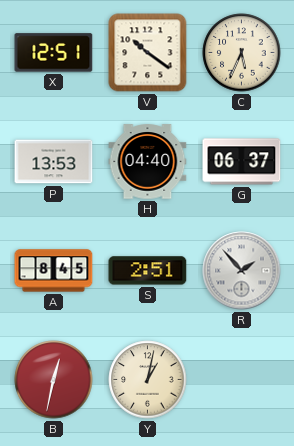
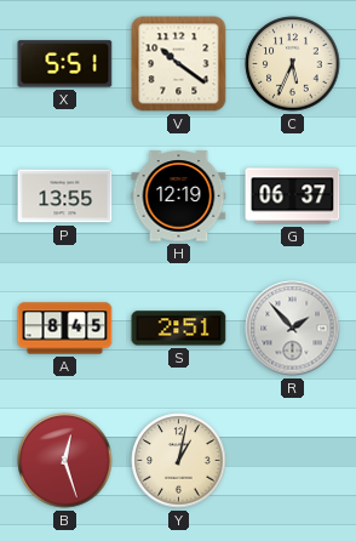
X: 12:51 -> 5:51
P: 13:53 -> 13:55
H: 04:40 -> 12:19
B: 12:32 -> 12:27
